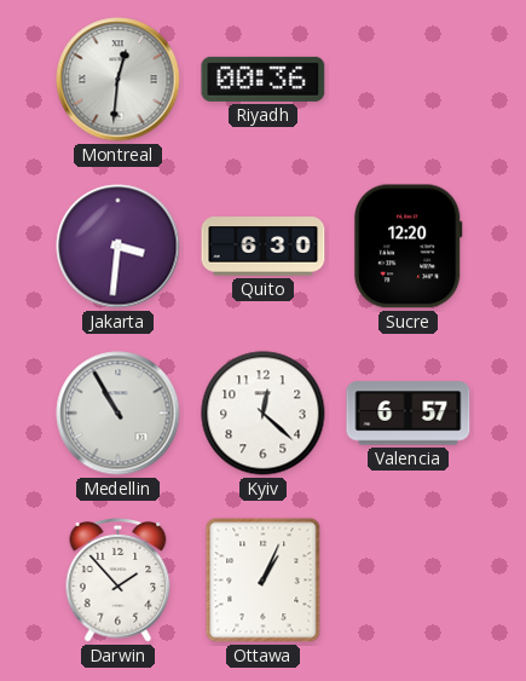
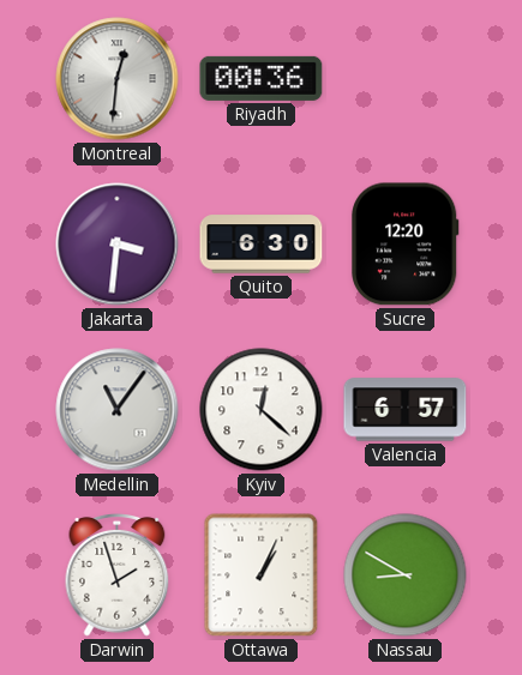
Medellin: 10:55 -> 11:06
Darwin: 1:53 -> 1:57
Nassau: none -> 8:50
